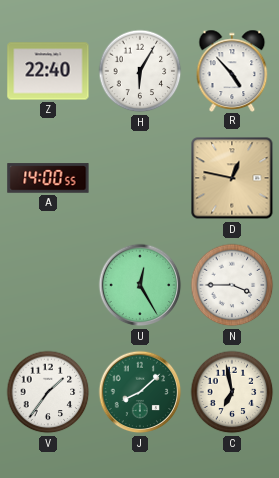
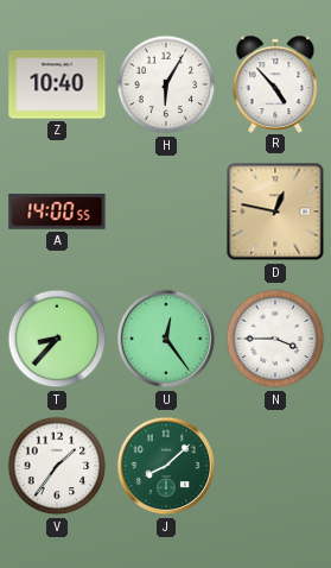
Z: 22:40 -> 10:40
T: none -> 8:37
U: 12:25 -> 12:24
C: 6:58 -> none
